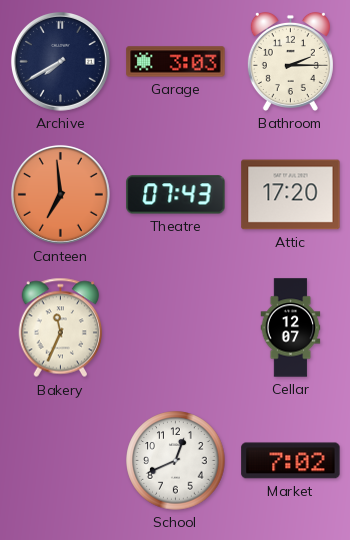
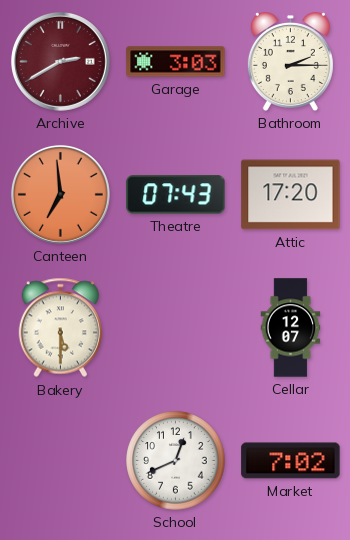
Archive: 7:40 -> 2:40
Archive dial: navy -> burgundy
Bakery: 11:34 -> 5:30
